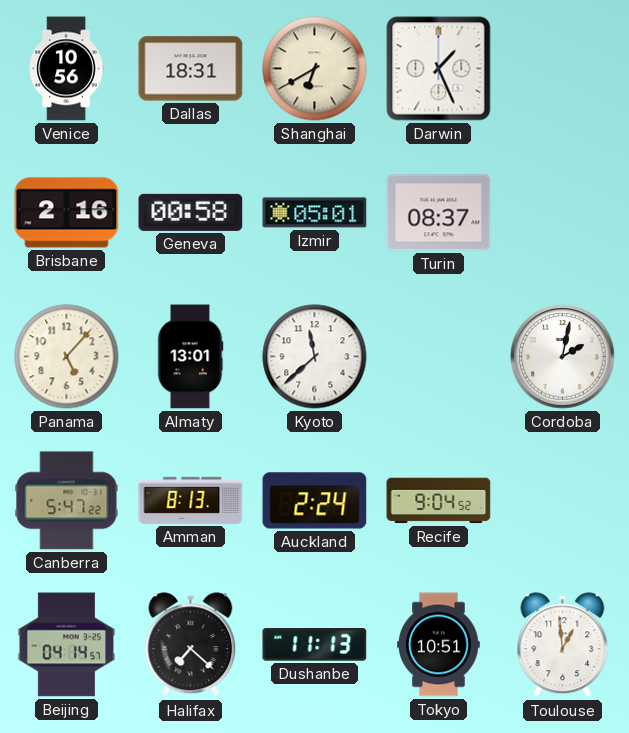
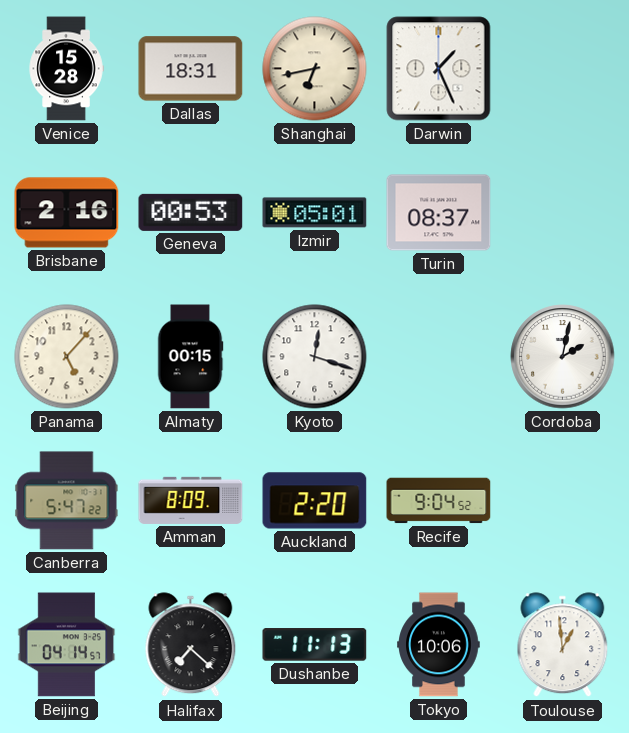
Venice: 10:56 -> 15:28
Shanghai: 6:40 -> 6:43
Geneva: 00:58 -> 00:53
Almaty: 13:01 -> 00:15
Kyoto: 11:38 -> 12:18
Amman: 8:13 -> 8:09
Auckland: 2:24 -> 2:20
Tokyo: 10:51 -> 10:06
